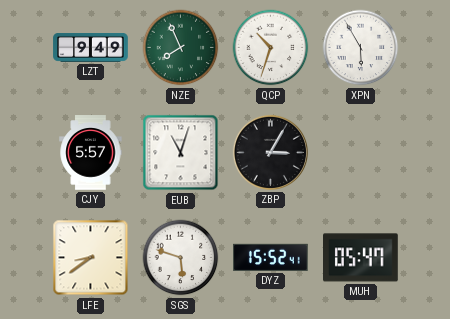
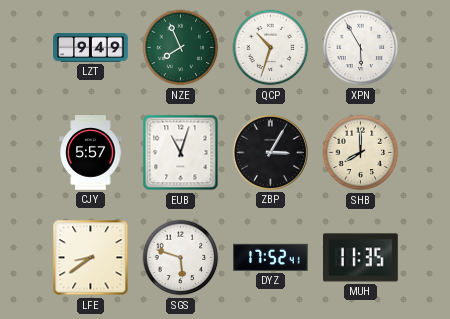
SHB: none -> 8:00
DYZ: 15:52 -> 17:52
MUH: 05:47 -> 11:35
